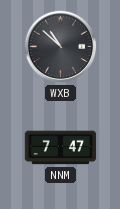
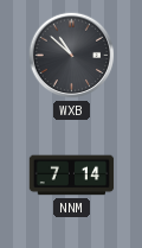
NNM: 7:47 -> 7:14
